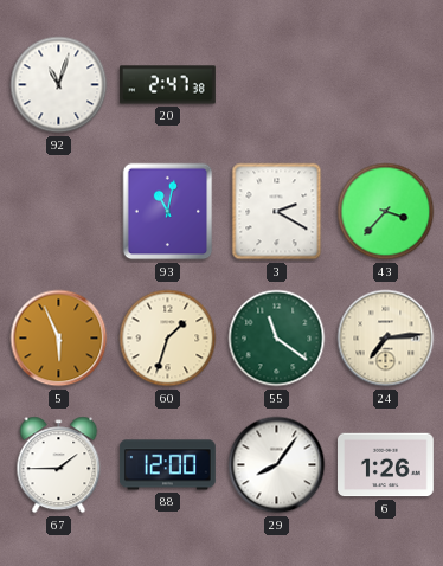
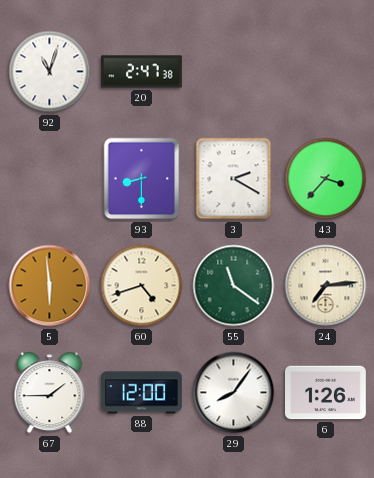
93: 11:02 -> 8:30
5: 5:56 -> 5:59
60: 1:33 -> 4:42
